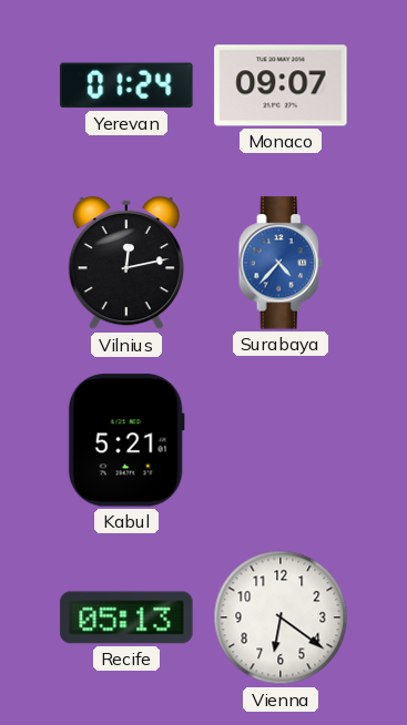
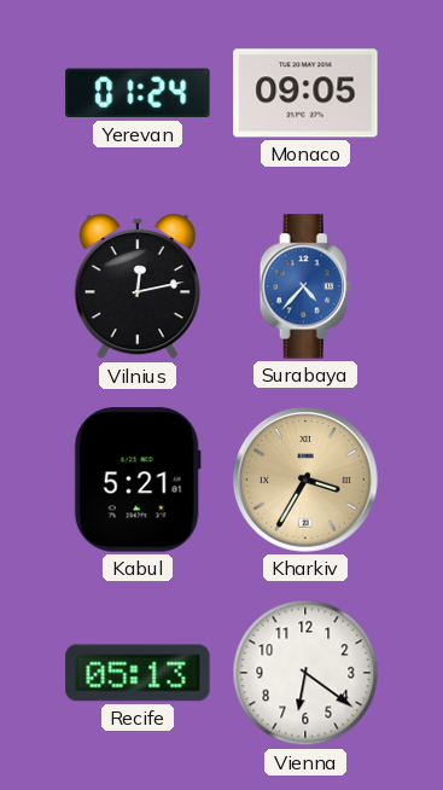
Monaco: 09:07 -> 09:05
Kharkiv: none -> 3:35
